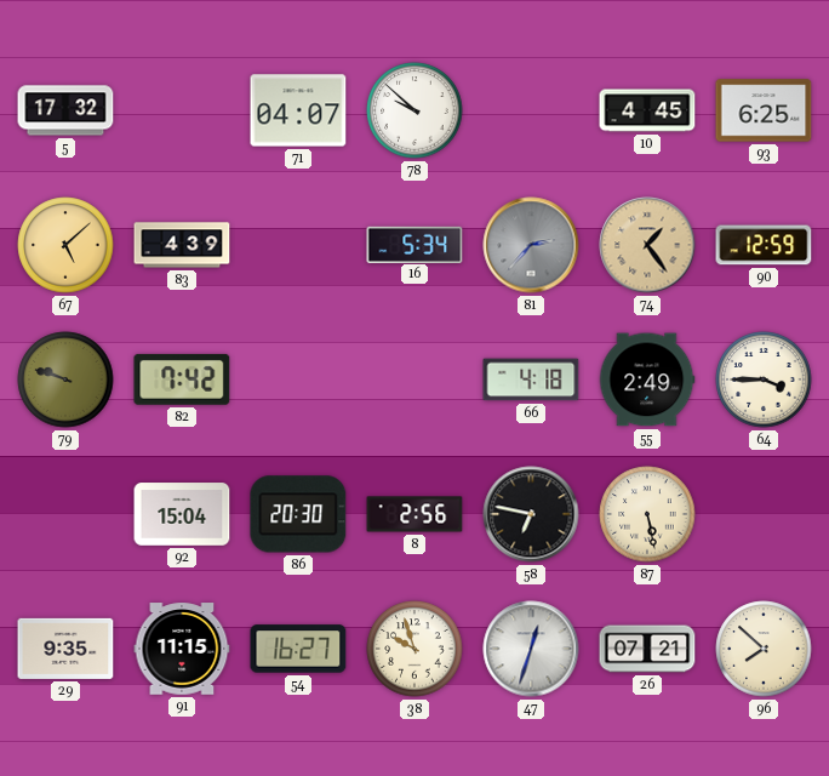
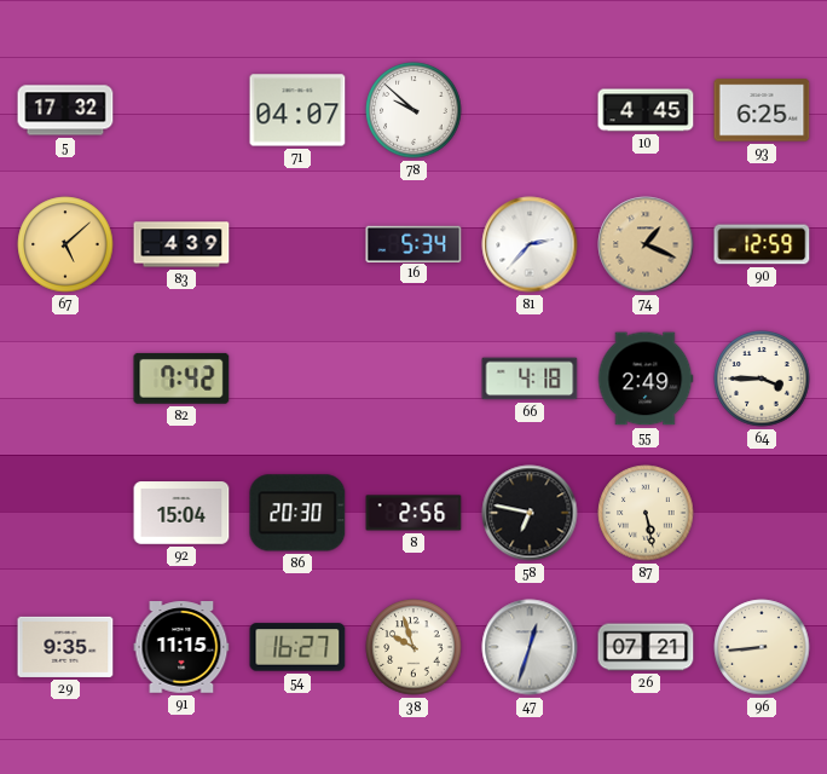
81 dial: grey -> white
74: 1:24 -> 1:19
79: 9:48 -> none
96: 7:52 -> 8:44
